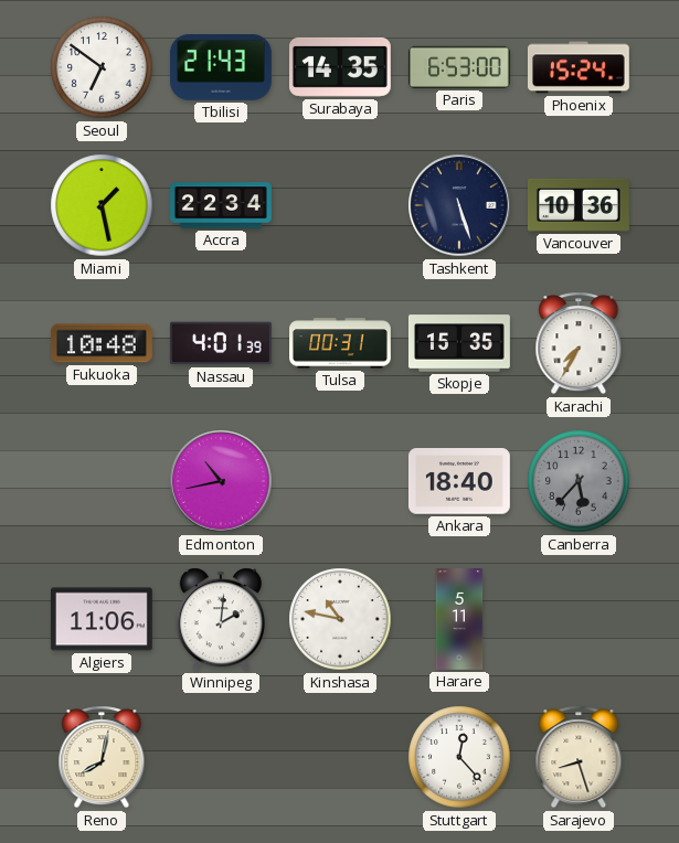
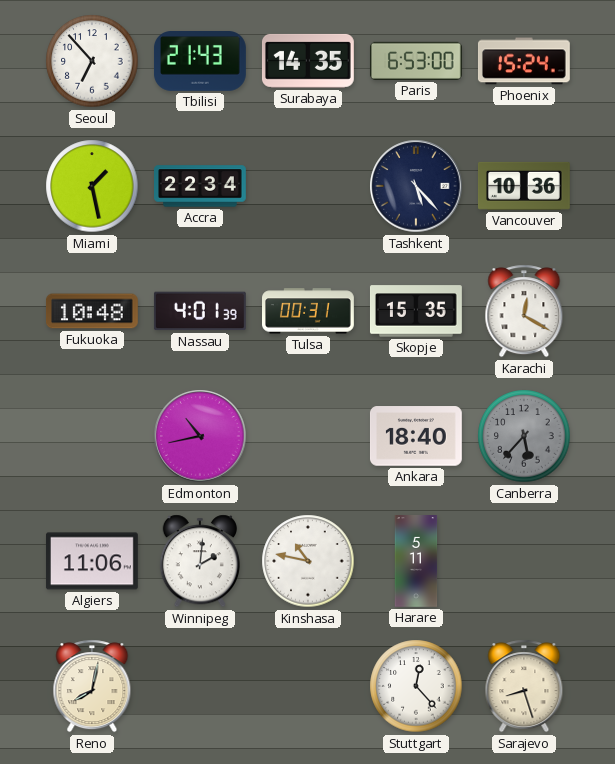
Seoul: 6:51 -> 6:53
Tashkent: 5:27 -> 5:23
Karachi: 7:35 -> 12:20
